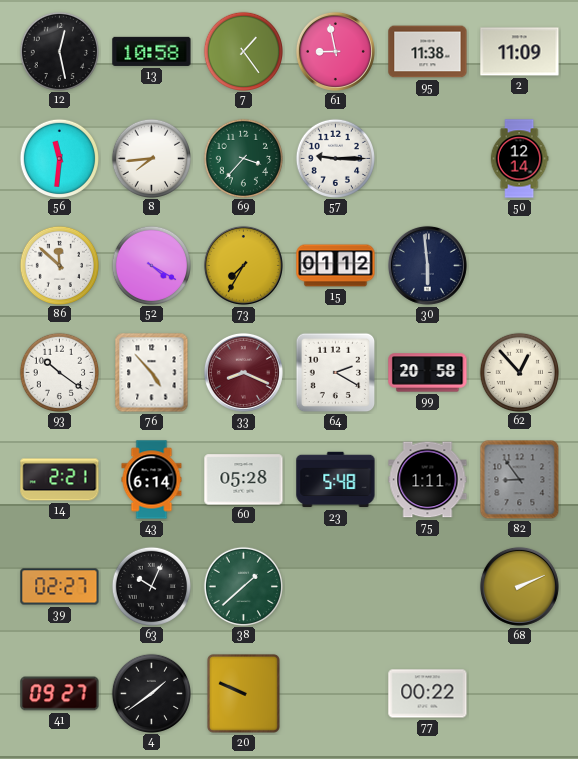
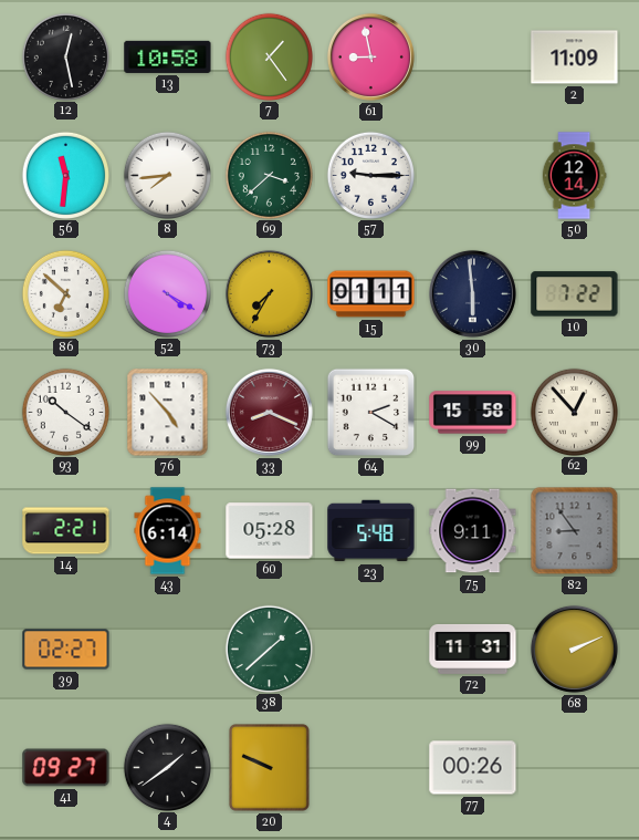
95: 11:38 -> none
69: 3:37 -> 3:38
86: 11:52 -> 6:52
15: 01:12 -> 01:11
10: none -> 7:22
99: 20:58 -> 15:58
75: 1:11 -> 9:11
63: 10:04 -> none
72: none -> 11:31
77: 00:22 -> 00:26
